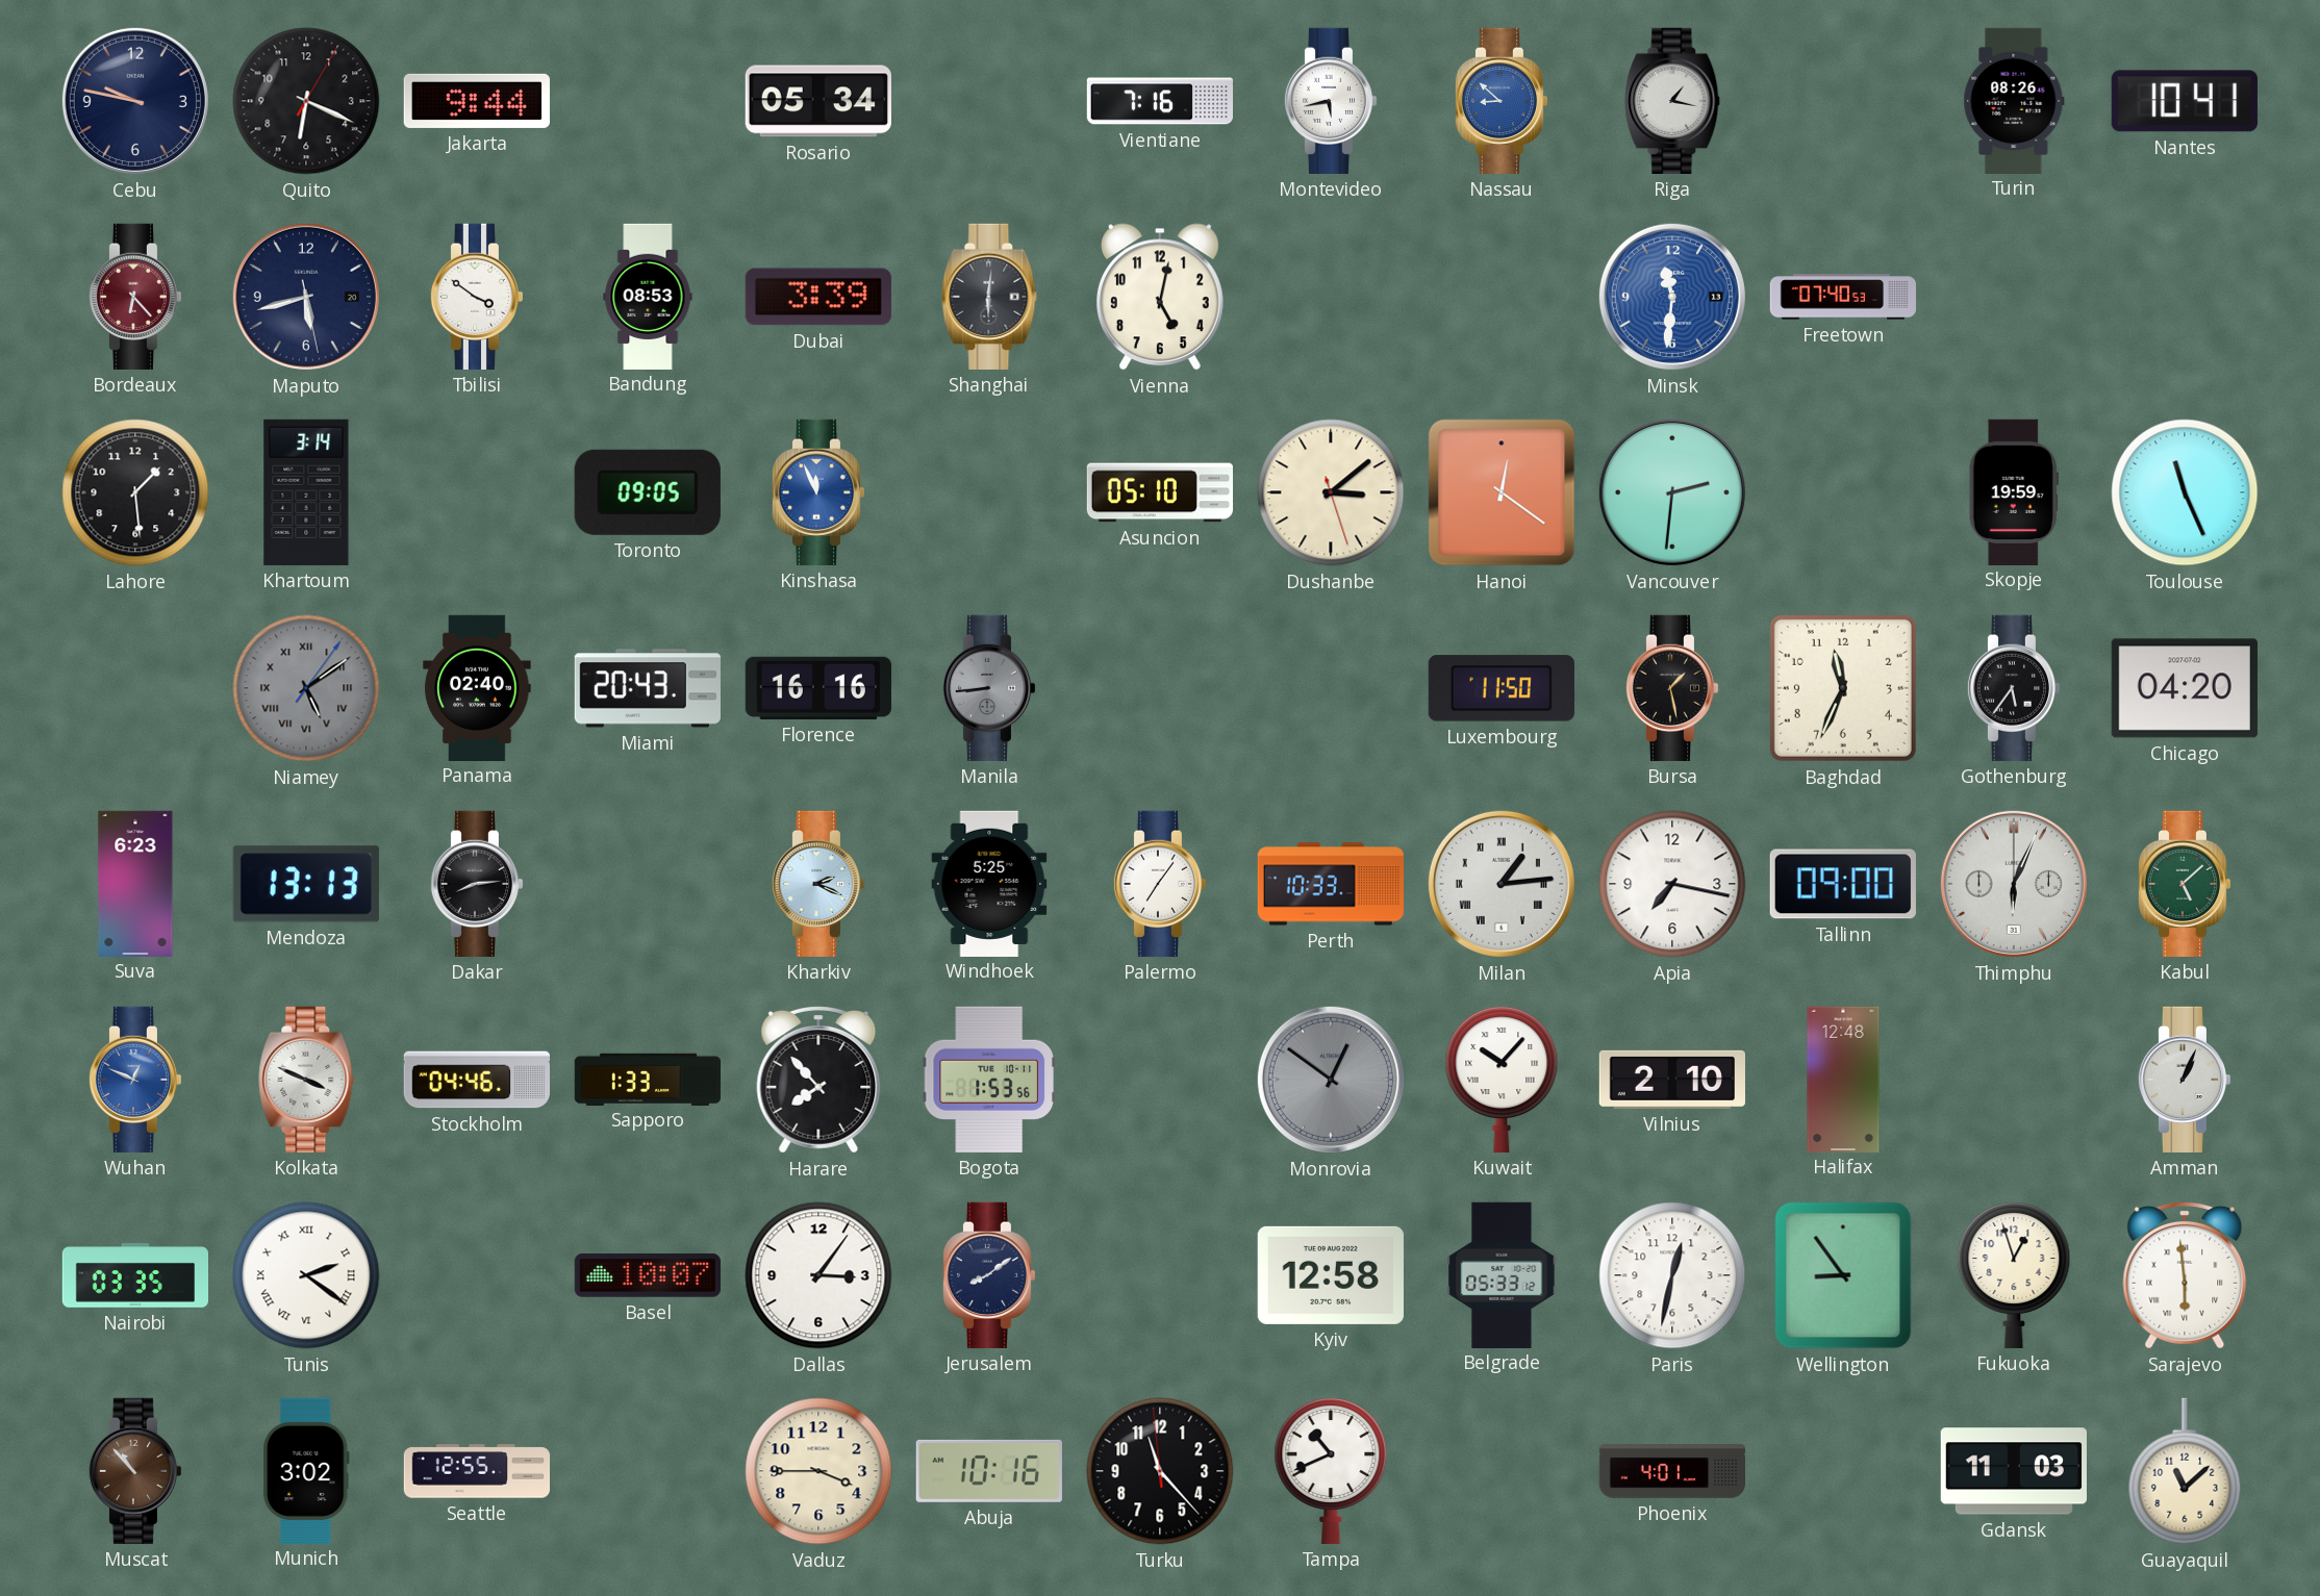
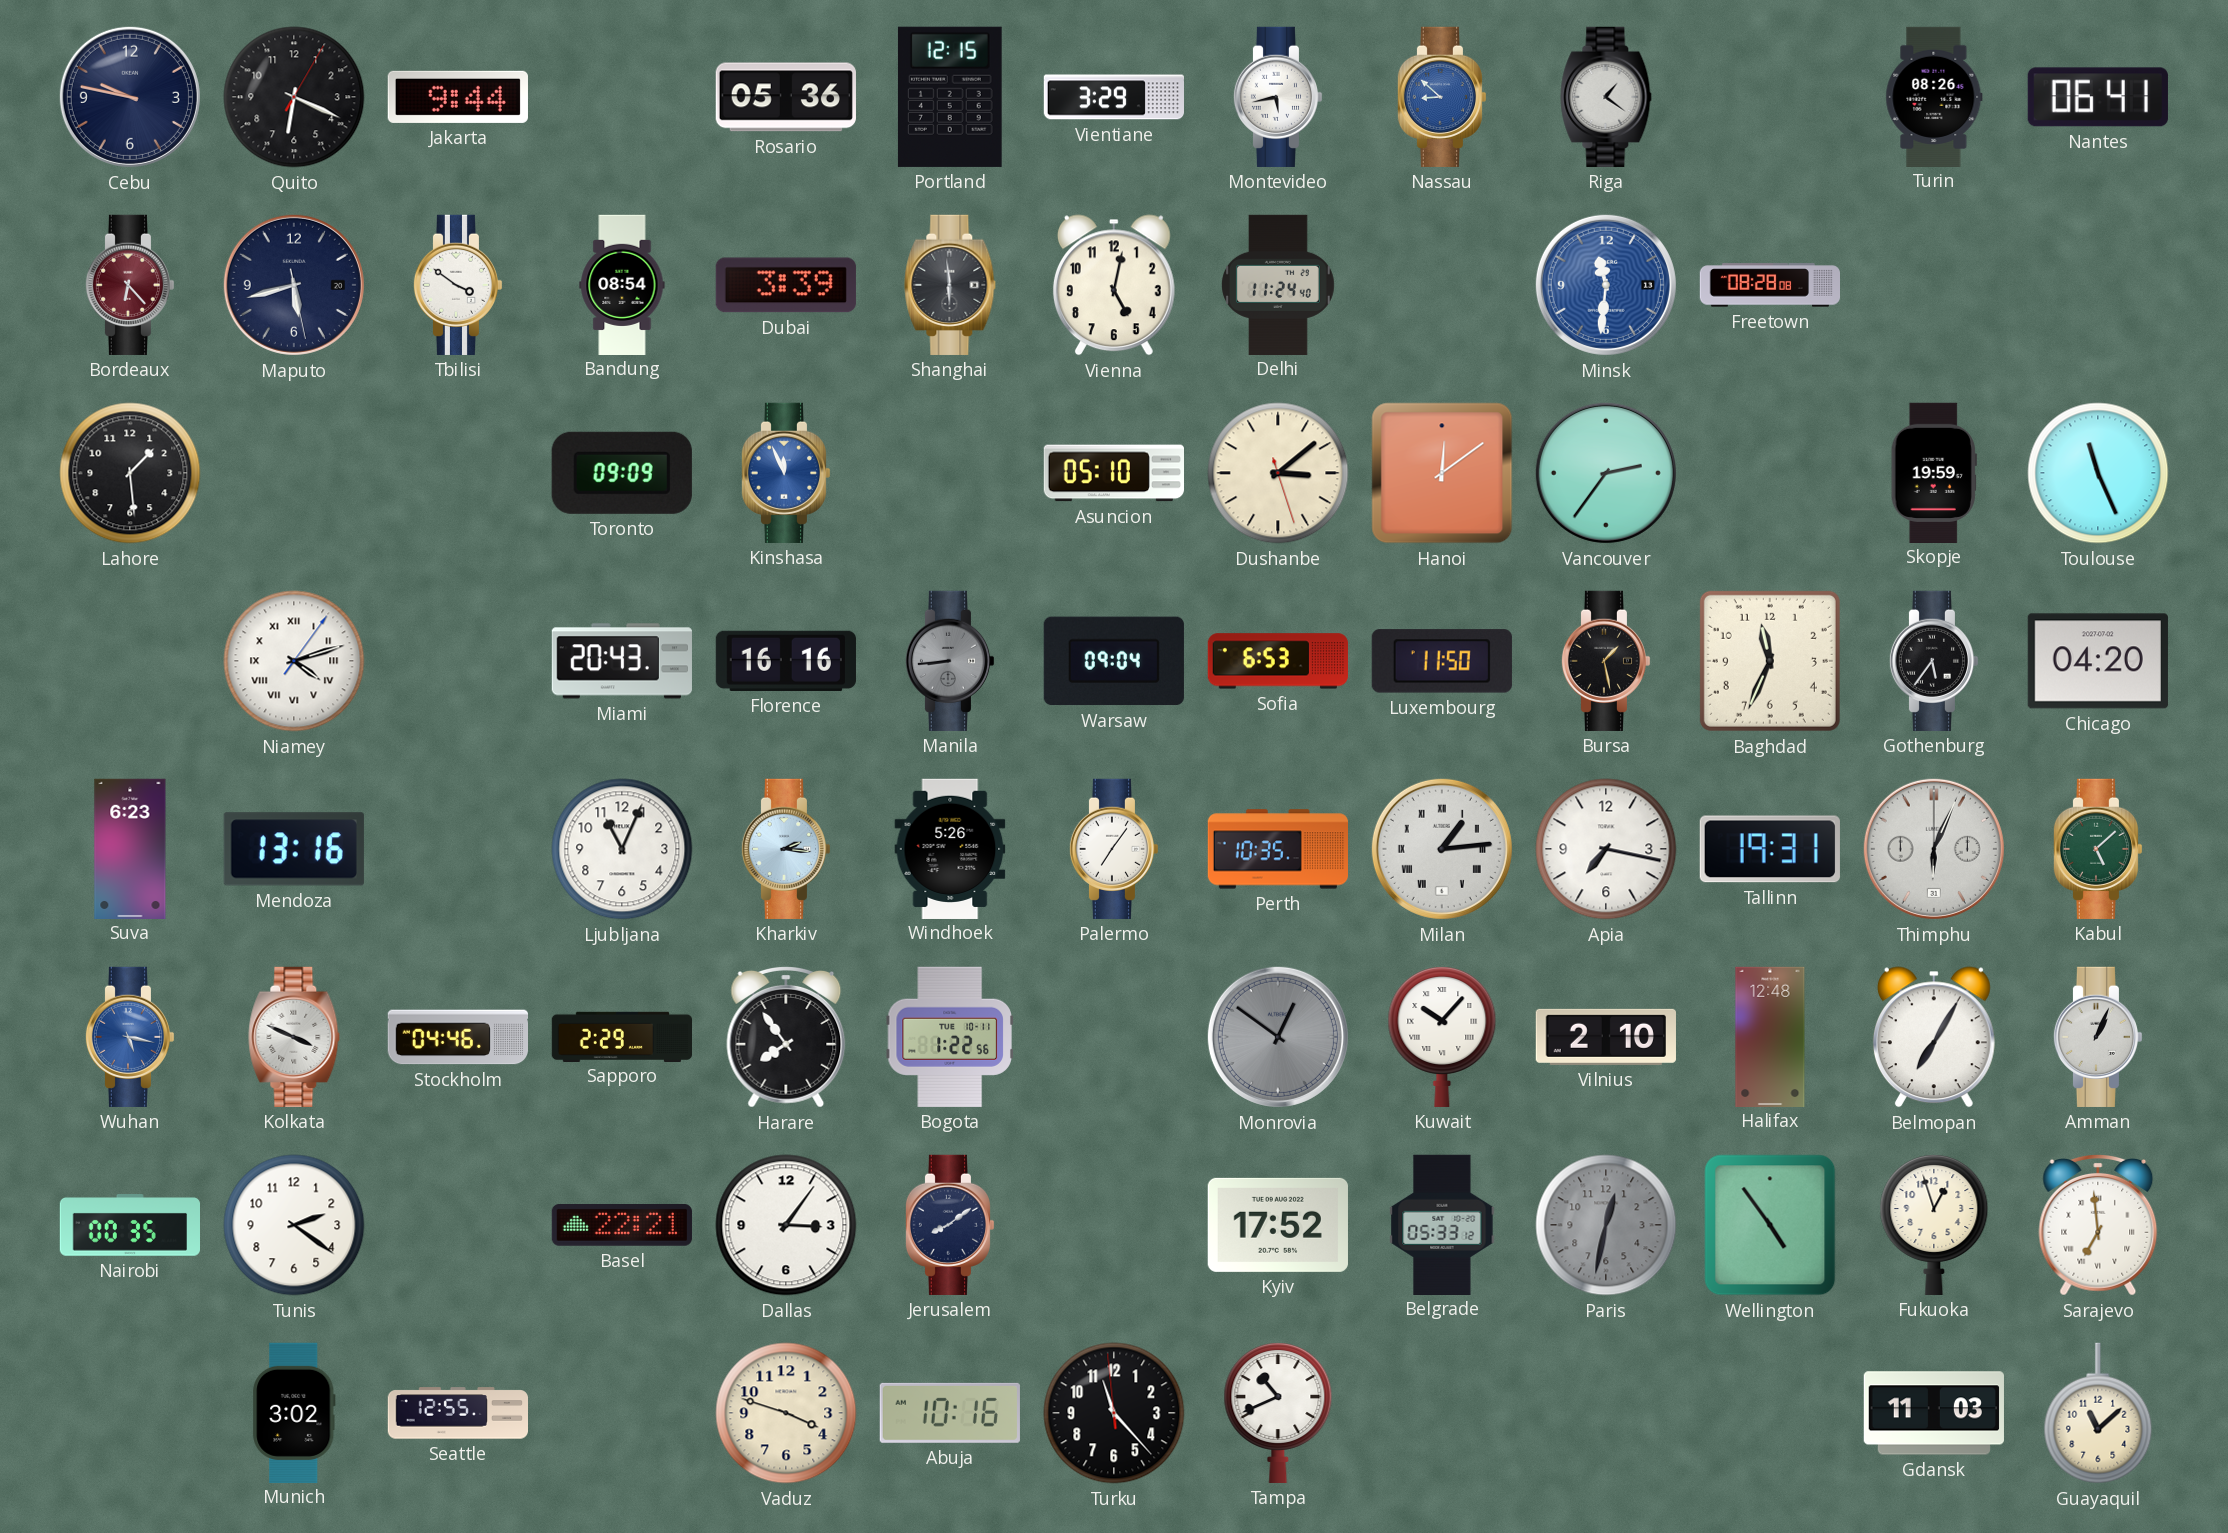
Rosario: 05:34 -> 05:36
Portland: none -> 12:15
Vientiane: 7:16 -> 3:29
Riga: 1:17 -> 1:21
Nantes: 10:41 -> 06:41
Bandung: 08:53 -> 08:54
Shanghai: 6:01 -> 5:59
Delhi: none -> 11:24
Freetown: 07:40 -> 08:28
Khartoum: 3:14 -> none
Toronto: 09:05 -> 09:09
Hanoi: 12:21 -> 12:09
Vancouver: 2:31 -> 2:36
Niamey: 5:09 -> 4:12
Niamey dial: grey -> white
Panama: 02:40 -> none
Warsaw: none -> 09:04
Sofia: none -> 6:53
Mendoza: 13:13 -> 13:16
Dakar: 8:14 -> none
Ljubljana: none -> 11:04
Kharkiv: 2:19 -> 2:16
Windhoek: 5:25 -> 5:26
Perth: 10:33 -> 10:35
Tallinn: 09:00 -> 19:31
Wuhan: 12:49 -> 5:17
Sapporo: 1:33 -> 2:29
Harare: 7:53 -> 7:54
Bogota: 1:53 -> 1:22
Belmopan: none -> 7:05
Nairobi: 03:35 -> 00:35
Tunis numerals: Roman -> Arabic
Basel: 10:07 -> 22:21
Kyiv: 12:58 -> 17:52
Paris dial: white -> grey
Wellington: 8:54 -> 4:54
Sarajevo: 5:59 -> 6:59
Muscat: 10:53 -> none
Vaduz: 3:45 -> 3:48
Phoenix: 4:01 -> none
